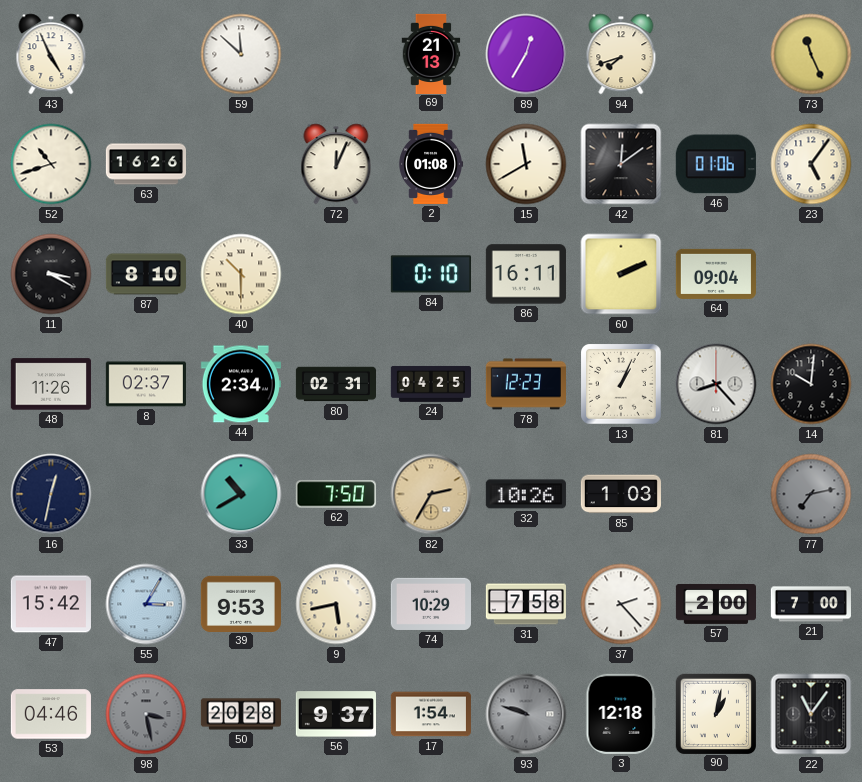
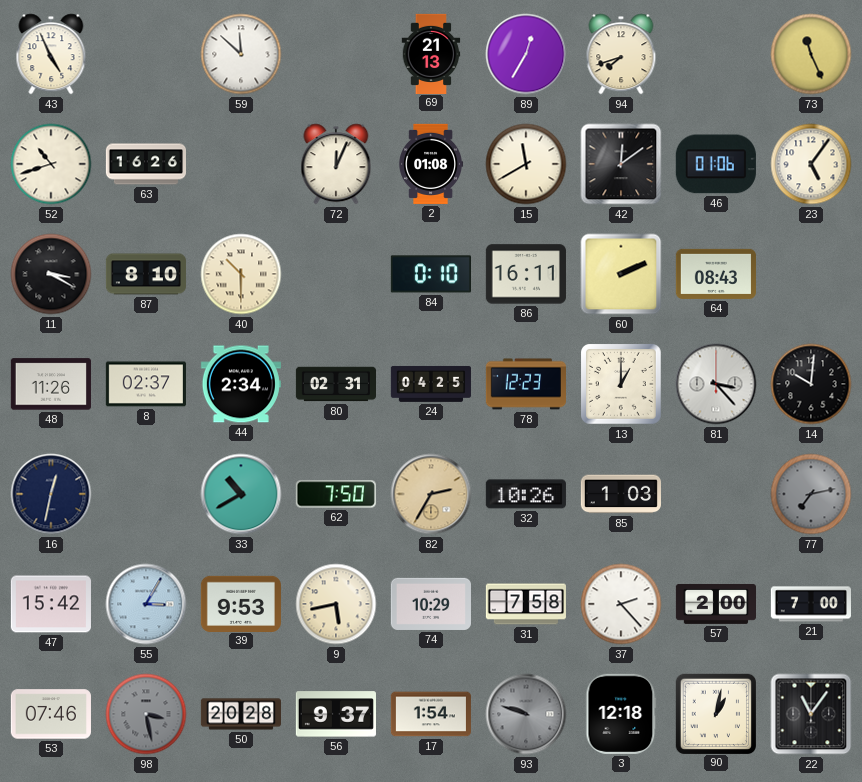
64: 09:04 -> 08:43
13: 1:04 -> 1:00
81: 8:23 -> 3:23
53: 04:46 -> 07:46
